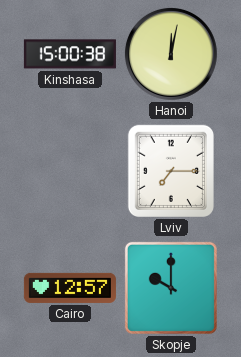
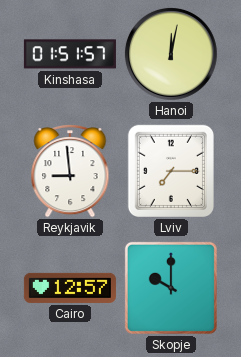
Kinshasa: 15:00 -> 01:51
Reykjavik: none -> 8:59
